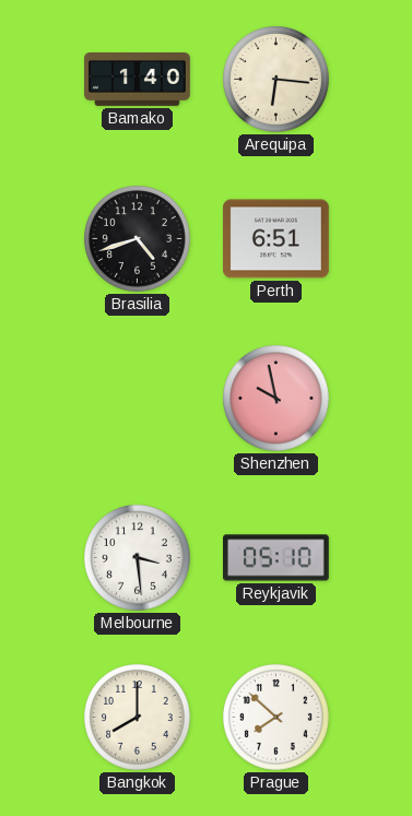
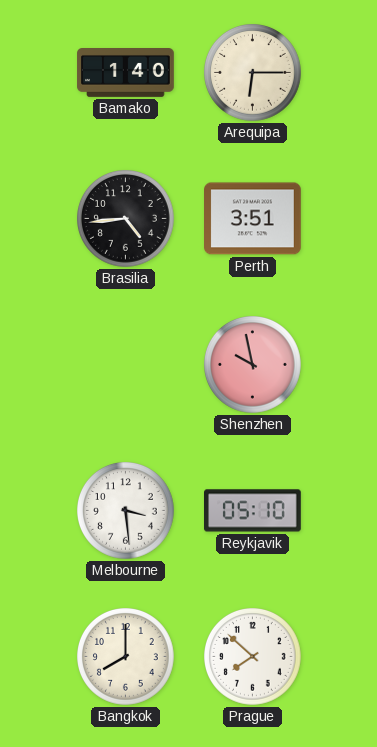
Arequipa: 6:16 -> 6:15
Brasilia: 4:42 -> 4:44
Perth: 6:51 -> 3:51
